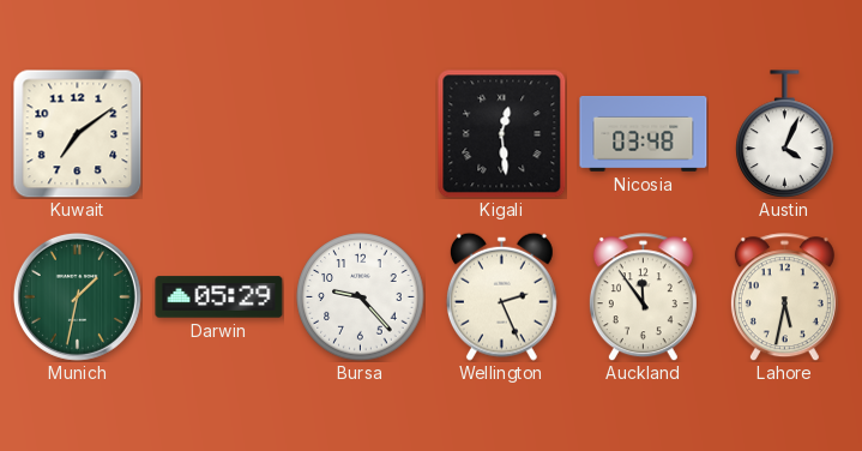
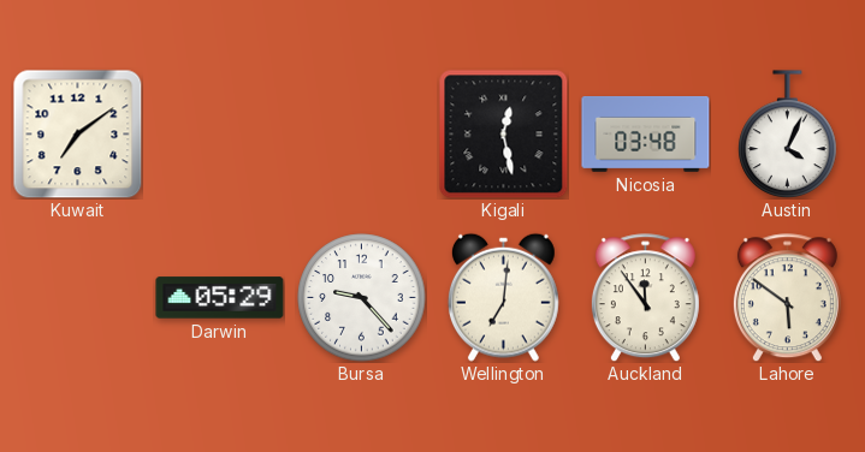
Kigali: 12:29 -> 12:28
Munich: 1:32 -> none
Wellington: 2:26 -> 7:01
Lahore: 5:32 -> 5:51
